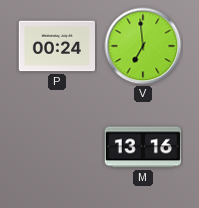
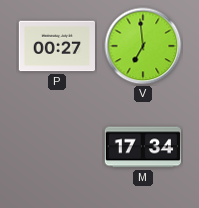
P: 00:24 -> 00:27
M: 13:16 -> 17:34
